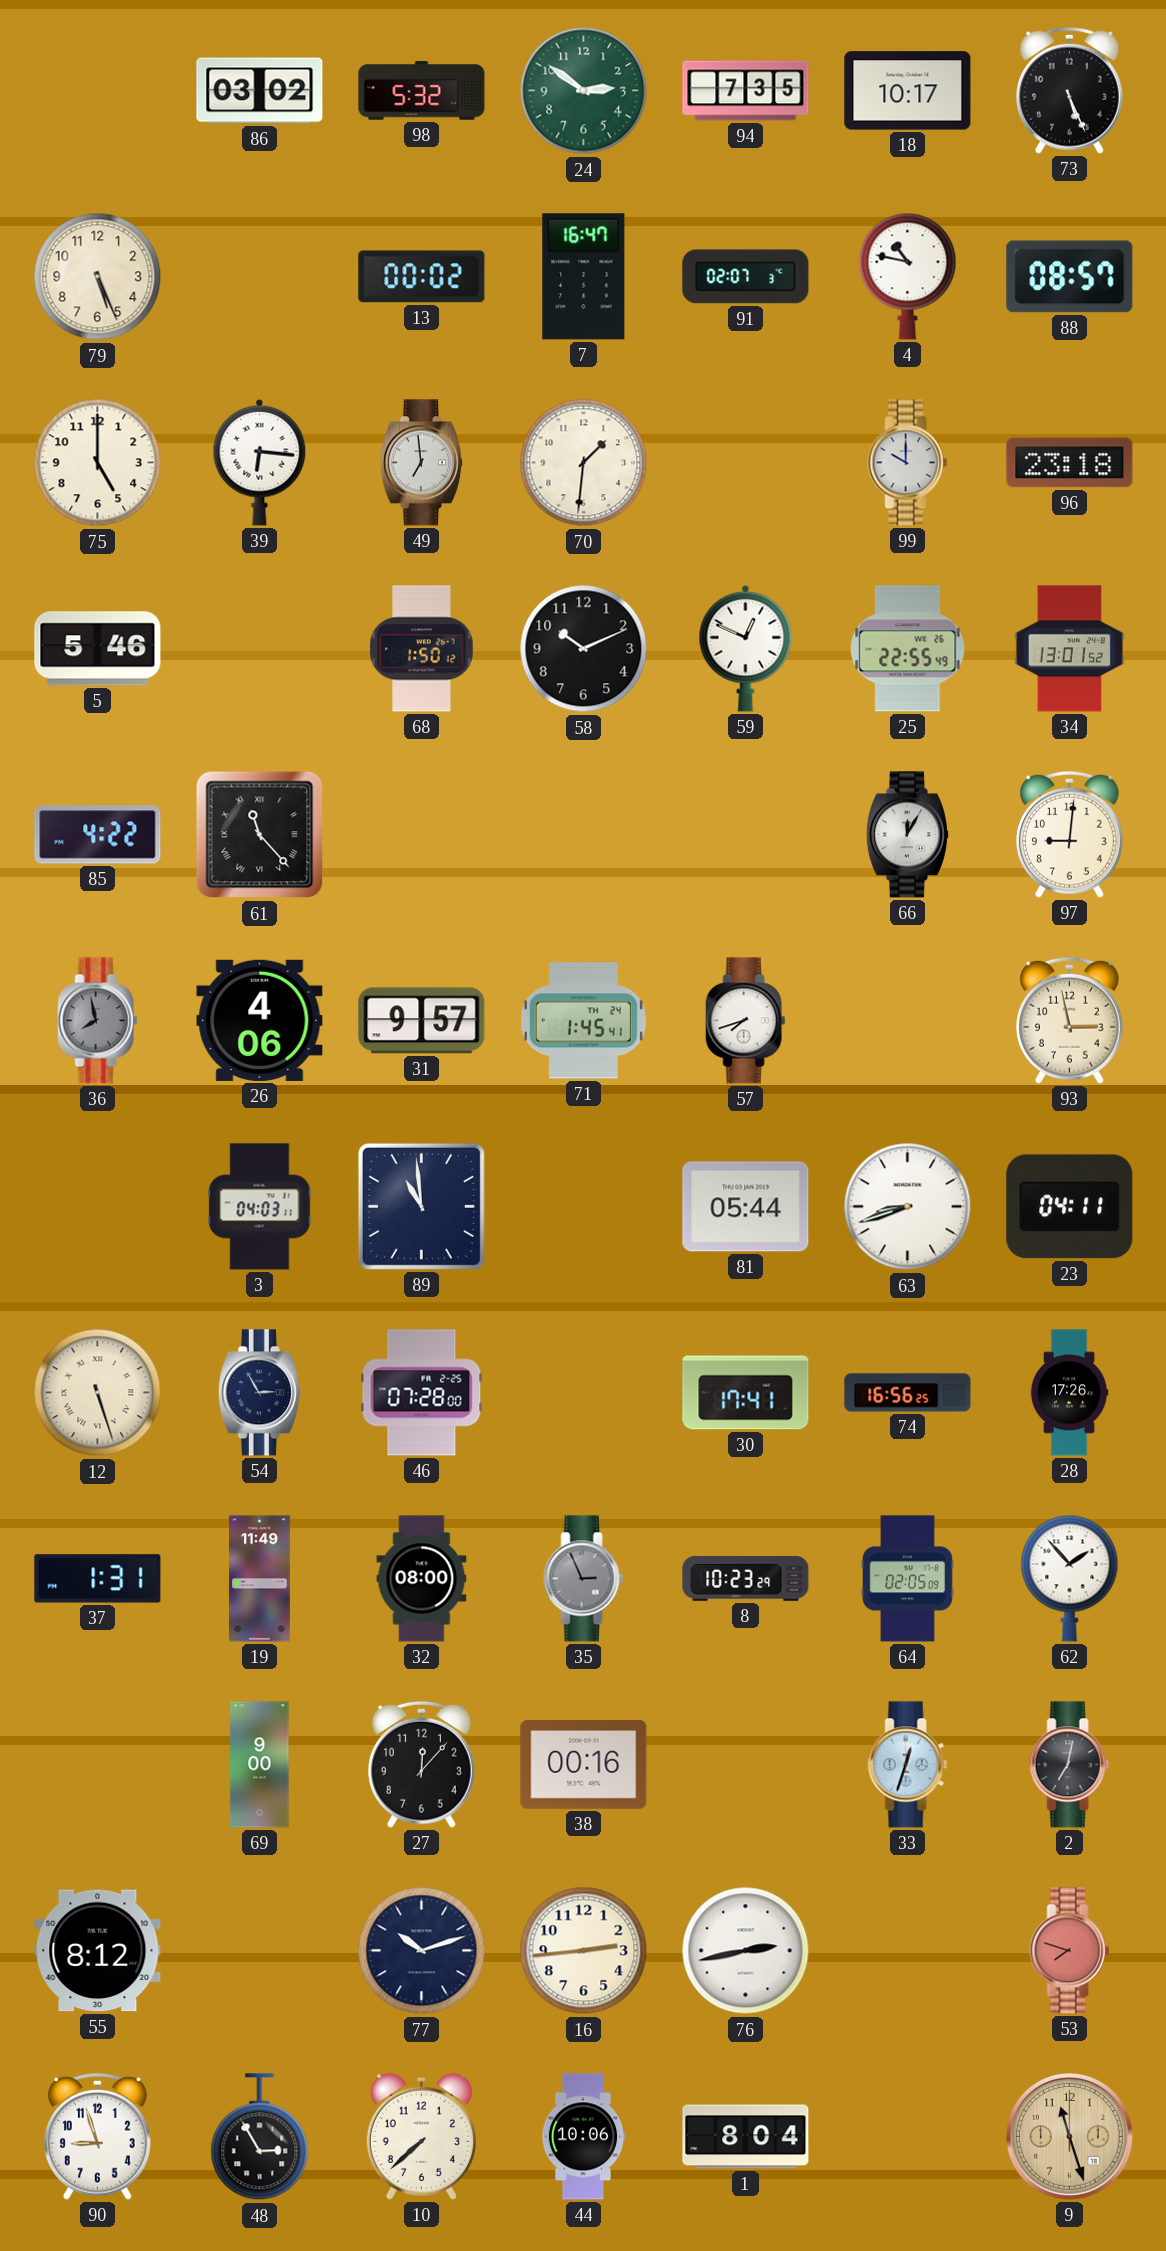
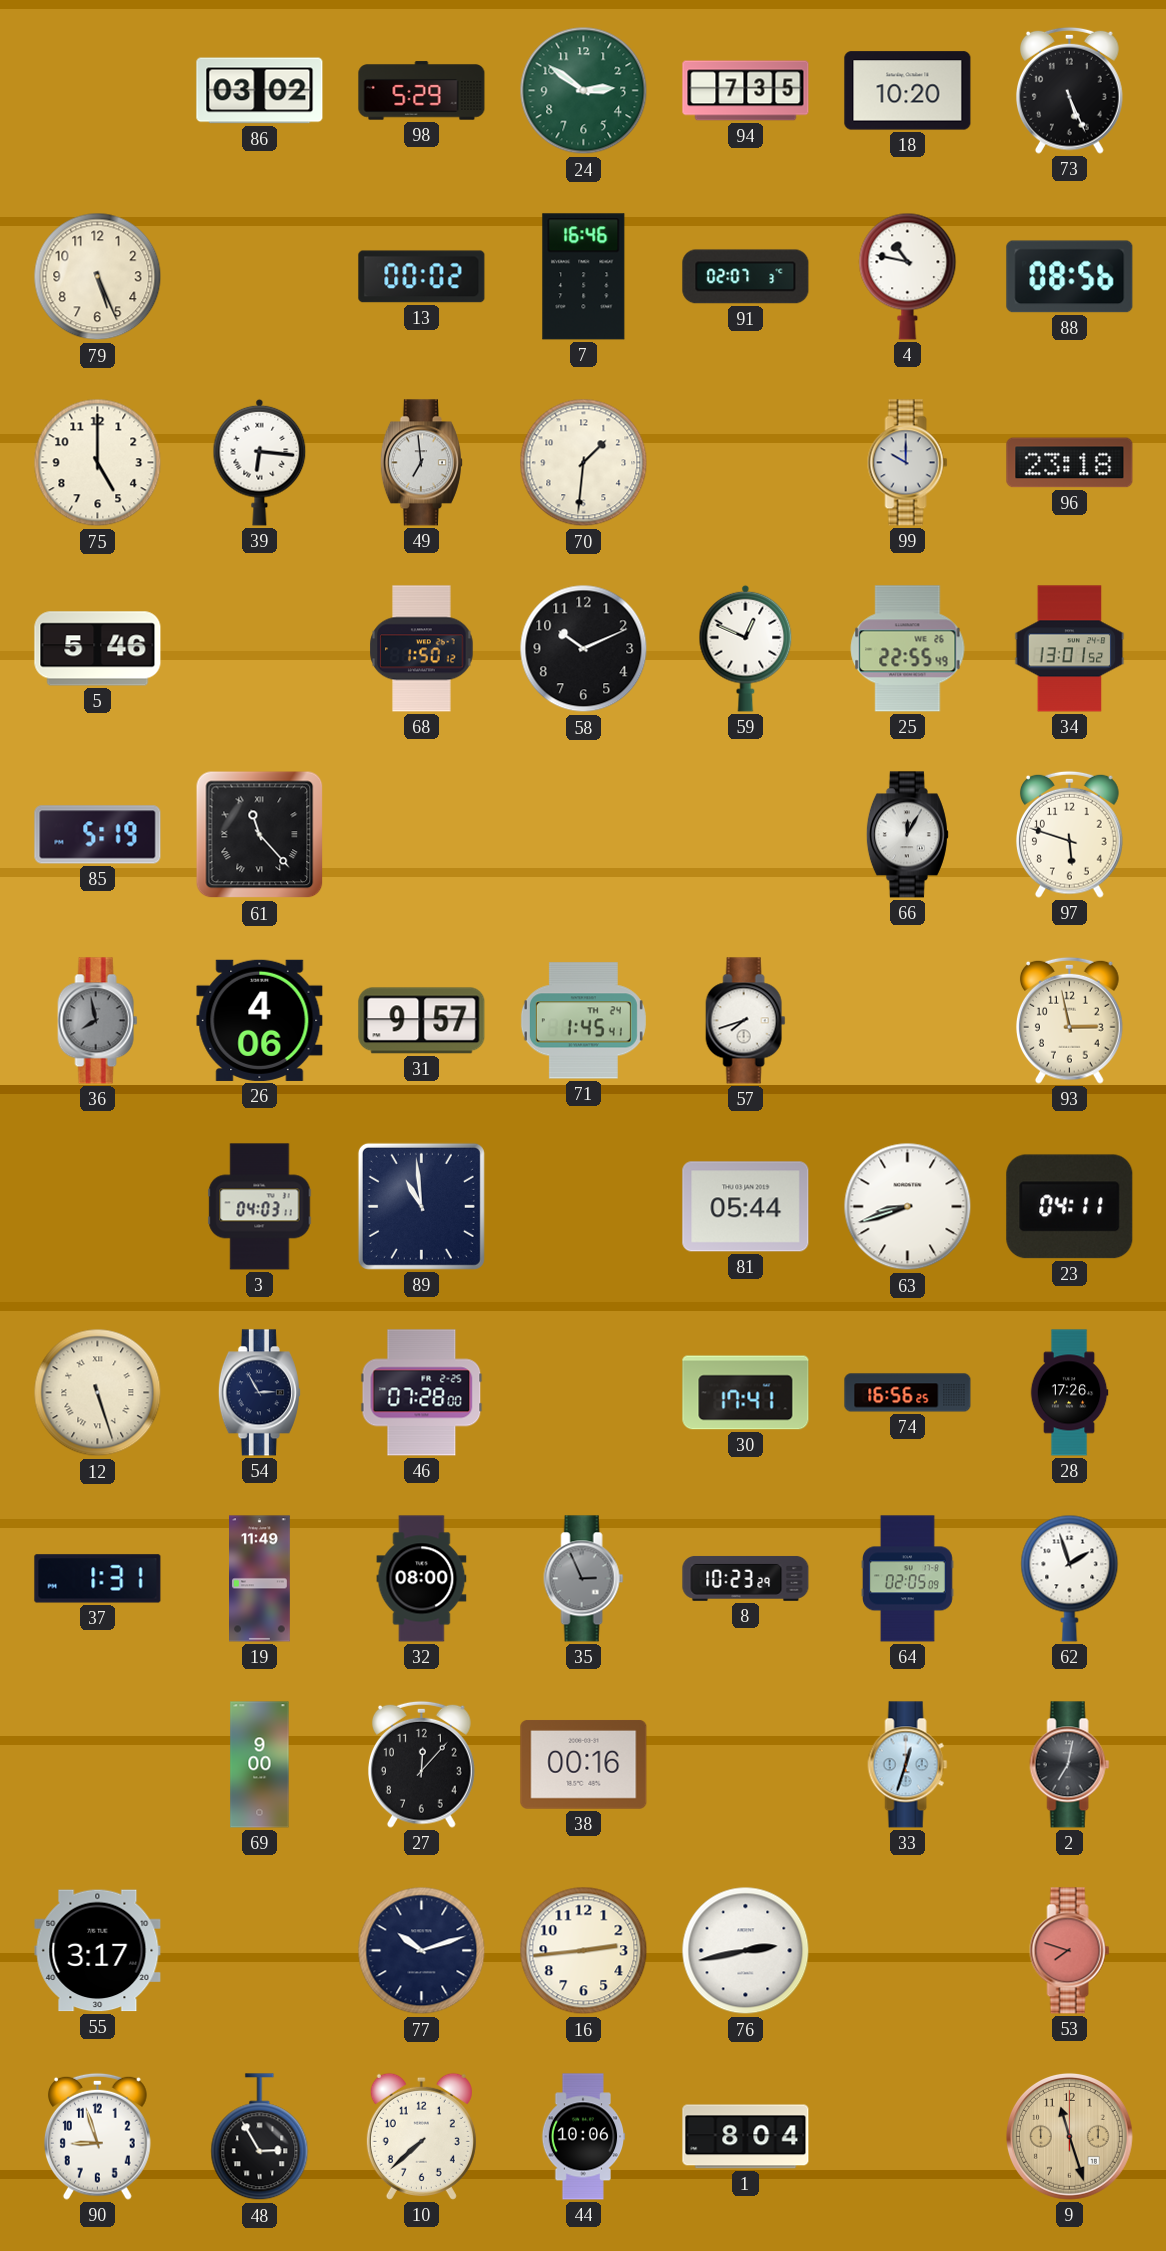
98: 5:32 -> 5:29
18: 10:17 -> 10:20
7: 16:47 -> 16:46
88: 08:57 -> 08:56
85: 4:22 -> 5:19
97: 9:01 -> 5:48
62: 1:53 -> 1:57
55: 8:12 -> 3:17
